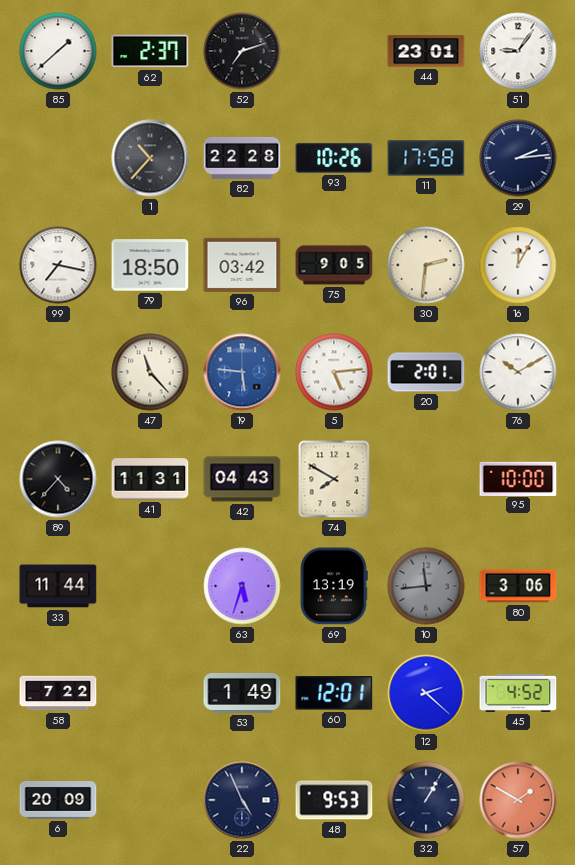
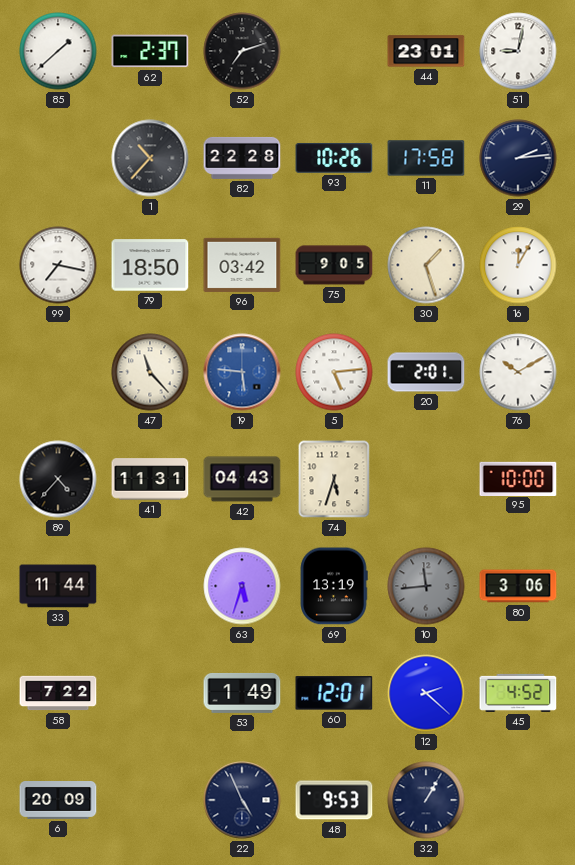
51: 9:06 -> 9:02
30: 2:31 -> 1:27
74: 7:50 -> 5:33
57: 1:50 -> none
